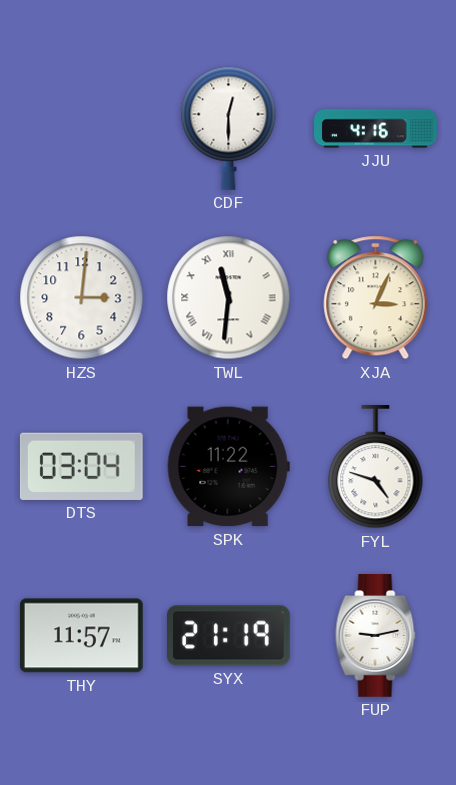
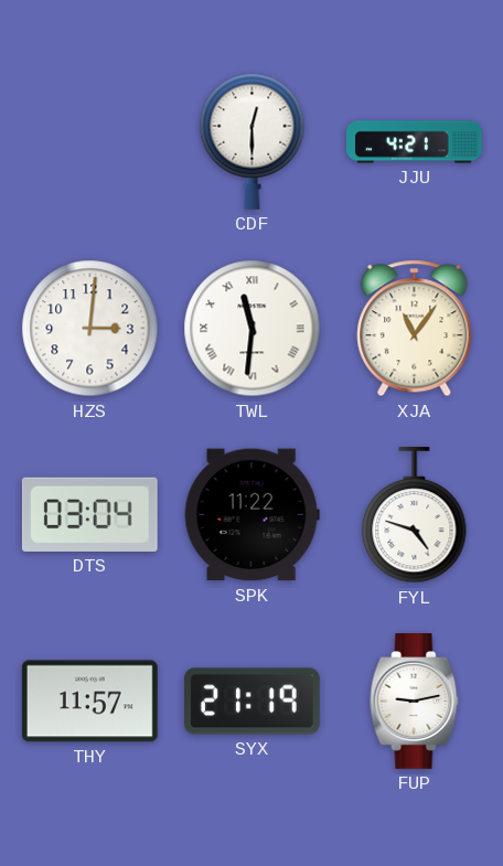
JJU: 4:16 -> 4:21
XJA: 3:04 -> 11:06
